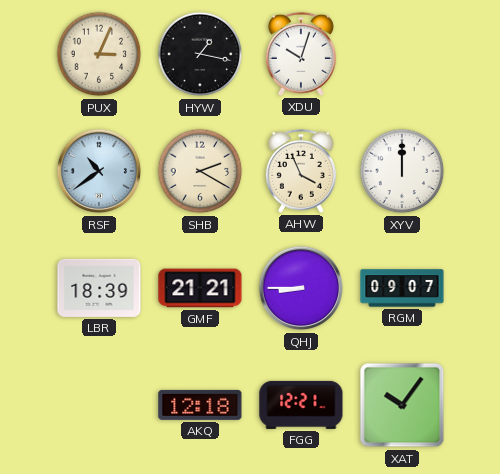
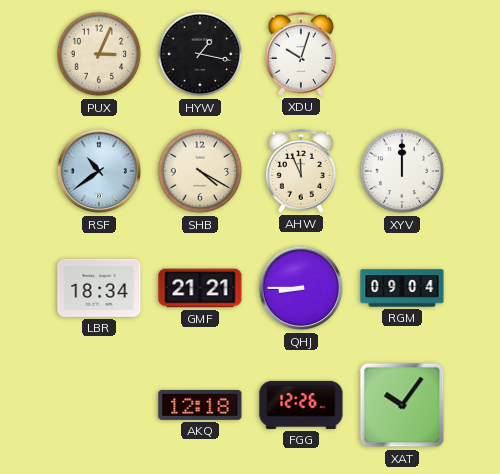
SHB: 2:20 -> 4:20
AHW: 3:56 -> 11:56
LBR: 18:39 -> 18:34
RGM: 09:07 -> 09:04
FGG: 12:21 -> 12:26
